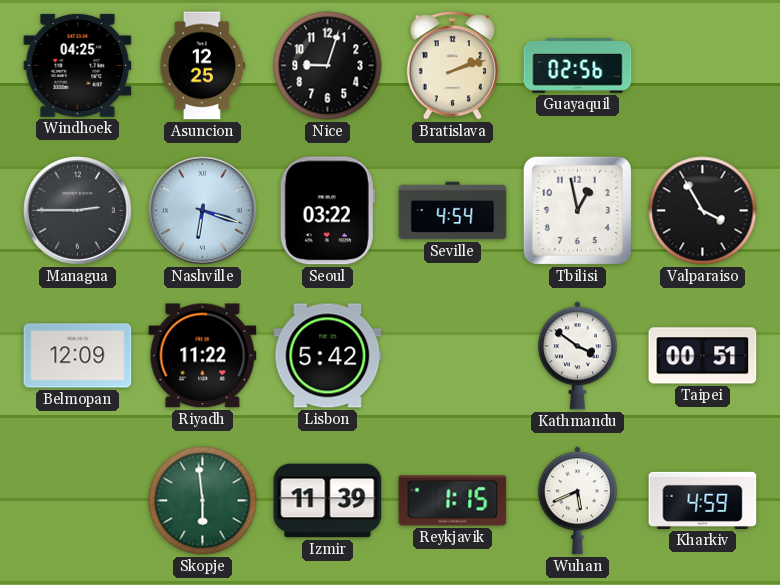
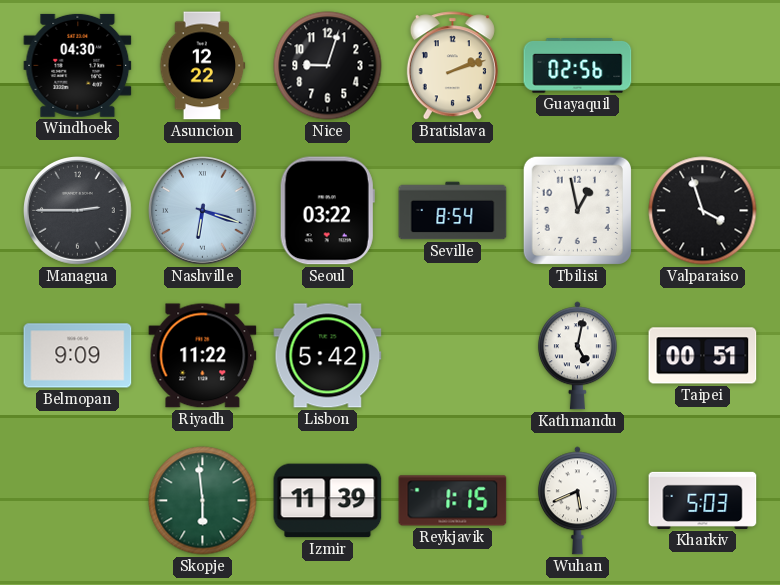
Windhoek: 04:25 -> 04:30
Asuncion: 12:25 -> 12:22
Seville: 4:54 -> 8:54
Valparaiso: 3:55 -> 3:57
Belmopan: 12:09 -> 9:09
Kathmandu: 3:51 -> 5:02
Kharkiv: 4:59 -> 5:03
